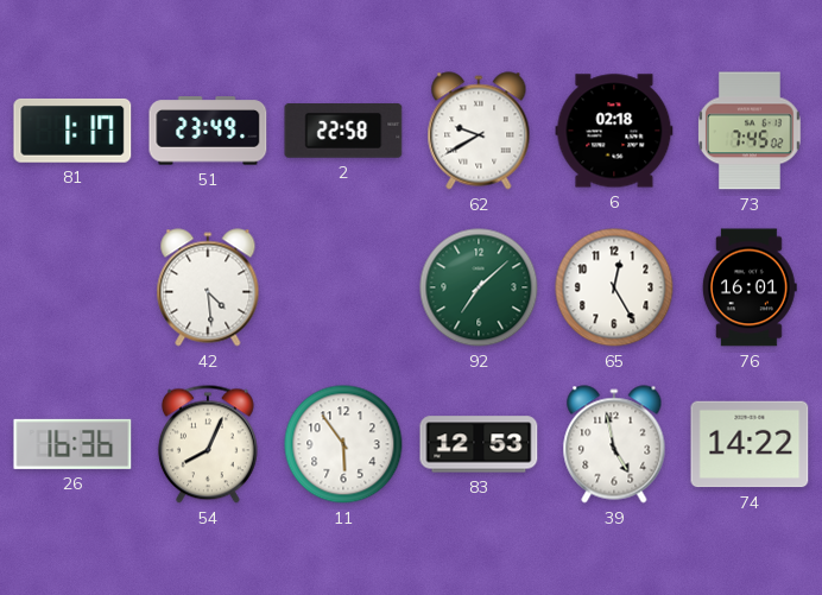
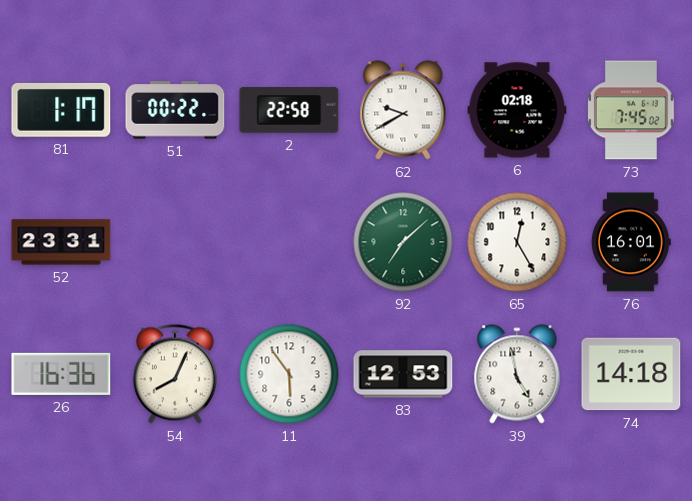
51: 23:49 -> 00:22
52: none -> 23:31
42: 4:29 -> none
74: 14:22 -> 14:18
